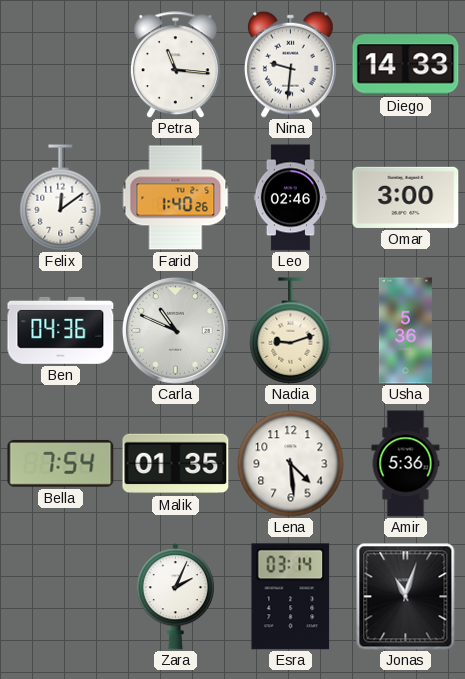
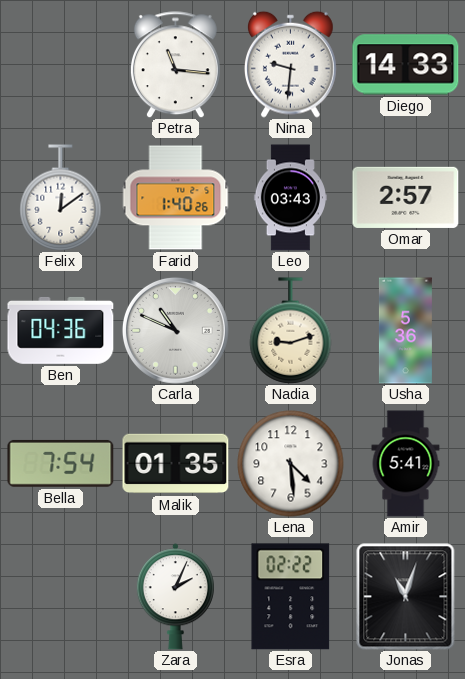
Leo: 02:46 -> 03:43
Omar: 3:00 -> 2:57
Amir: 5:36 -> 5:41
Esra: 03:14 -> 02:22
